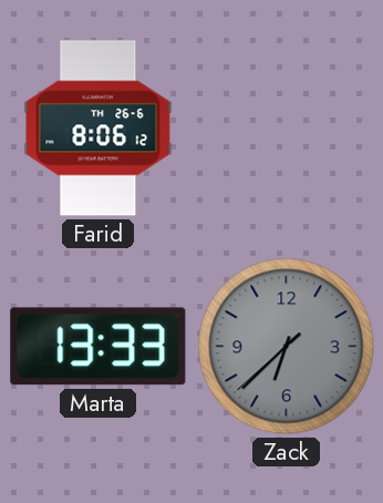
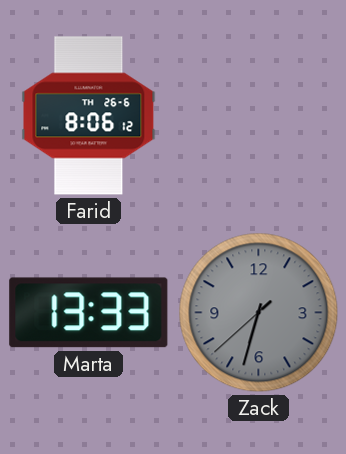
Zack: 6:37 -> 6:32
